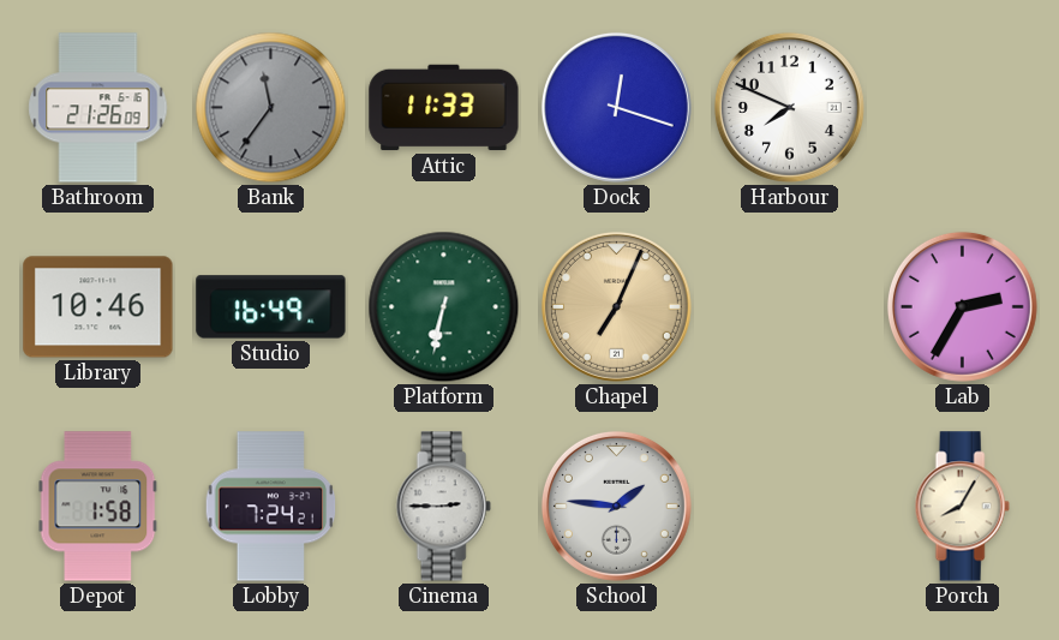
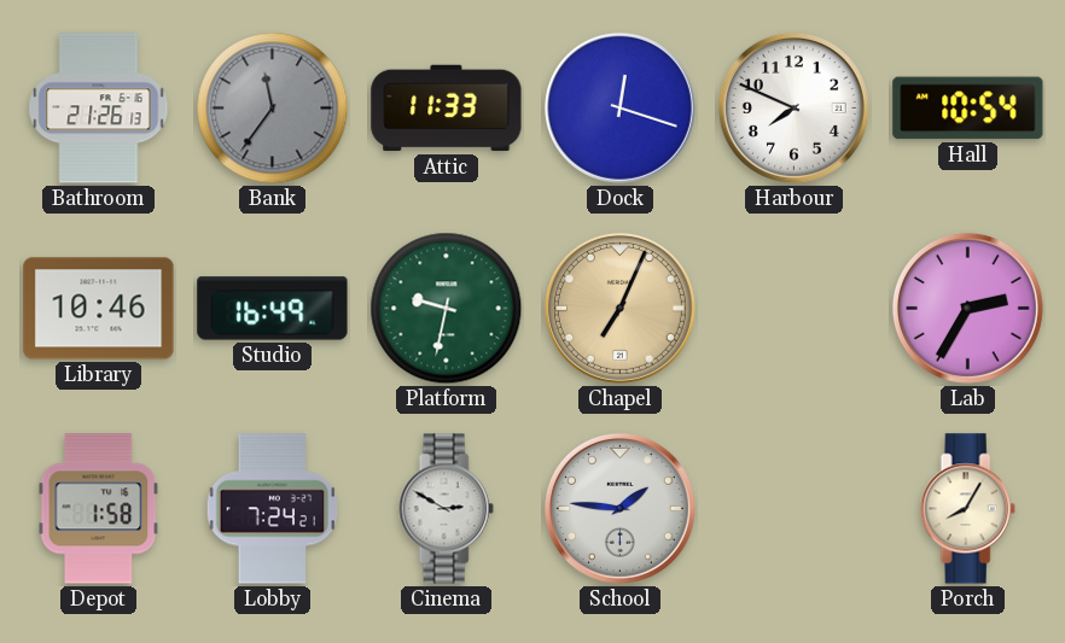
Bathroom: 21:26:09 -> 21:26:13
Hall: none -> 10:54
Platform: 6:32 -> 9:32
Cinema: 2:45 -> 2:50
